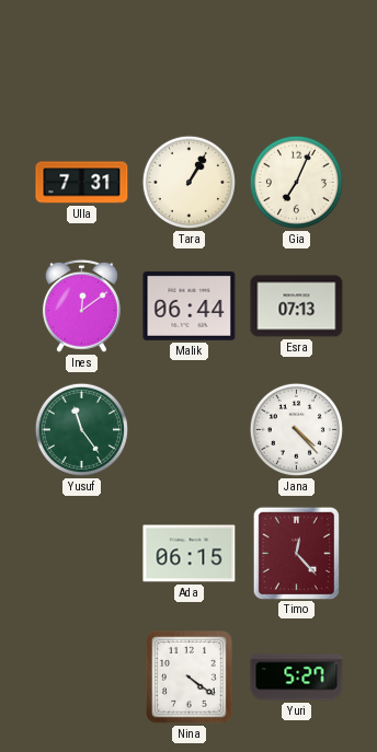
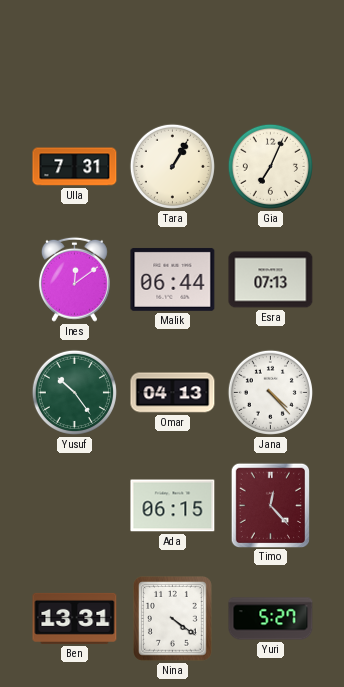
Yusuf: 11:24 -> 10:24
Omar: none -> 04:13
Ben: none -> 13:31
